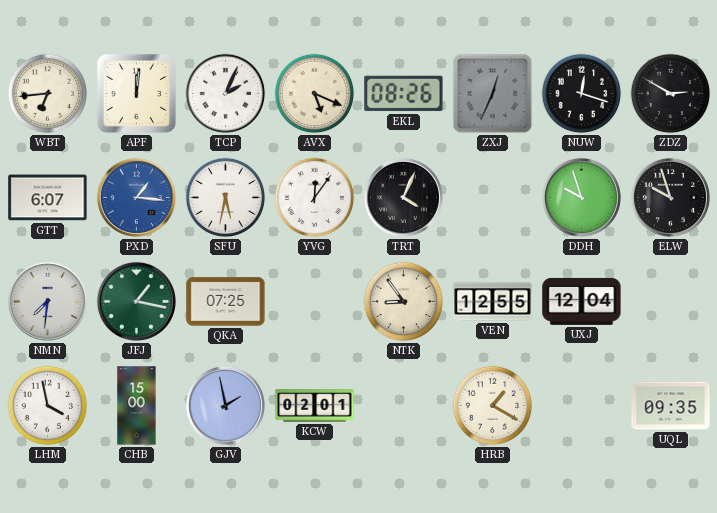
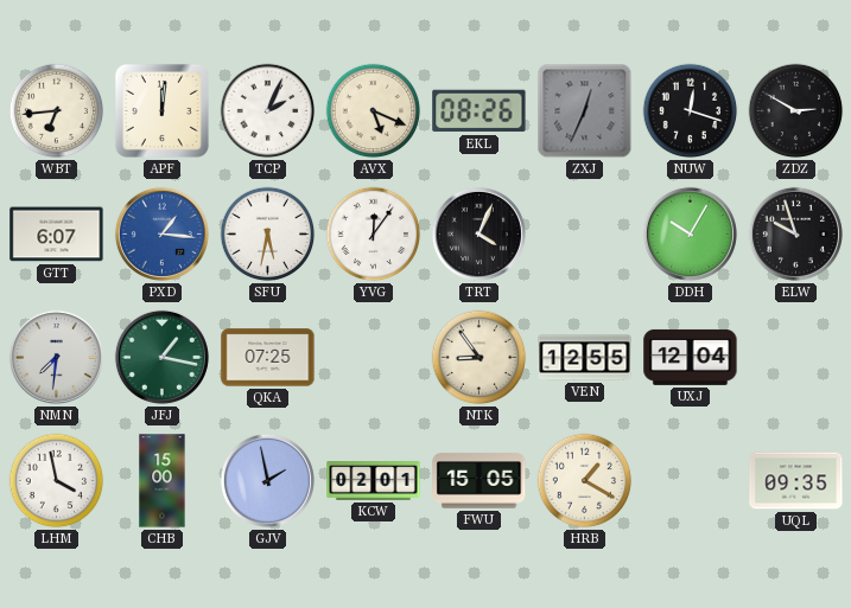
DDH: 9:57 -> 10:05
FWU: none -> 15:05
